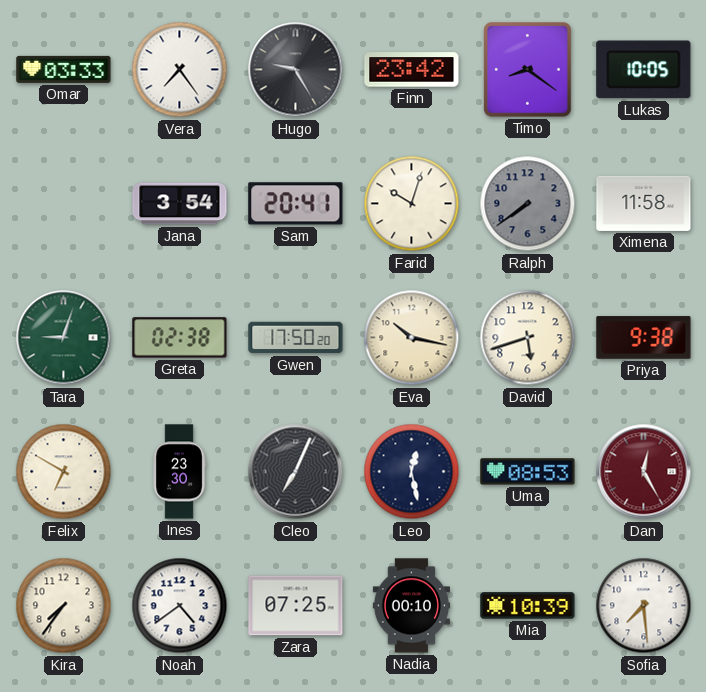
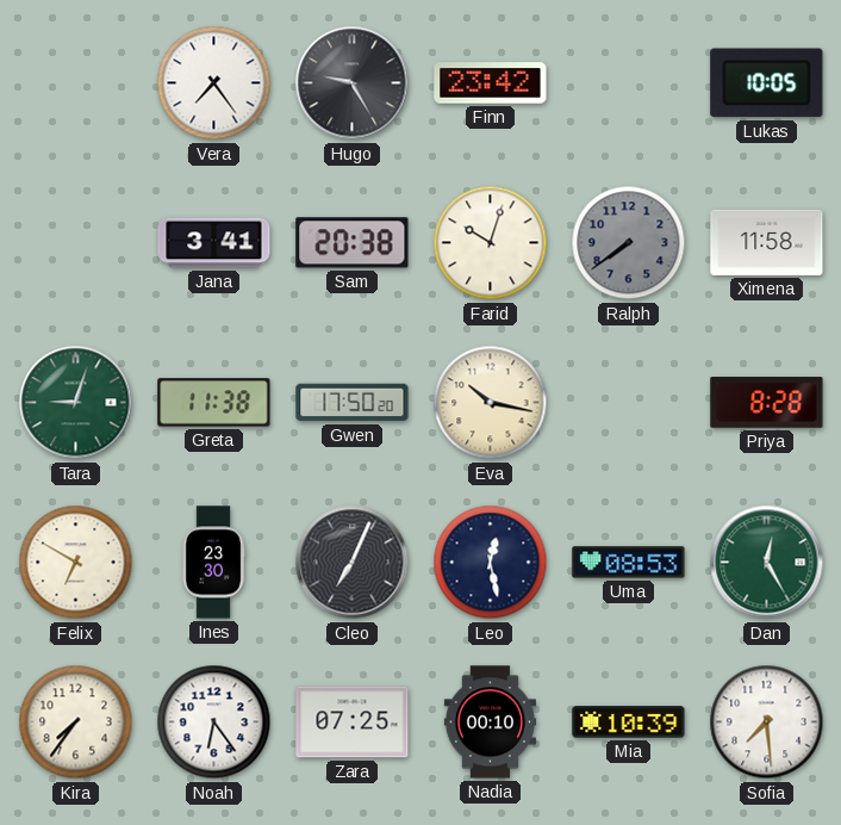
Omar: 03:33 -> none
Timo: 8:21 -> none
Jana: 3:54 -> 3:41
Sam: 20:41 -> 20:38
Greta: 02:38 -> 11:38
David: 5:42 -> none
Priya: 9:38 -> 8:28
Dan dial: burgundy -> green
Noah: 4:39 -> 6:24
